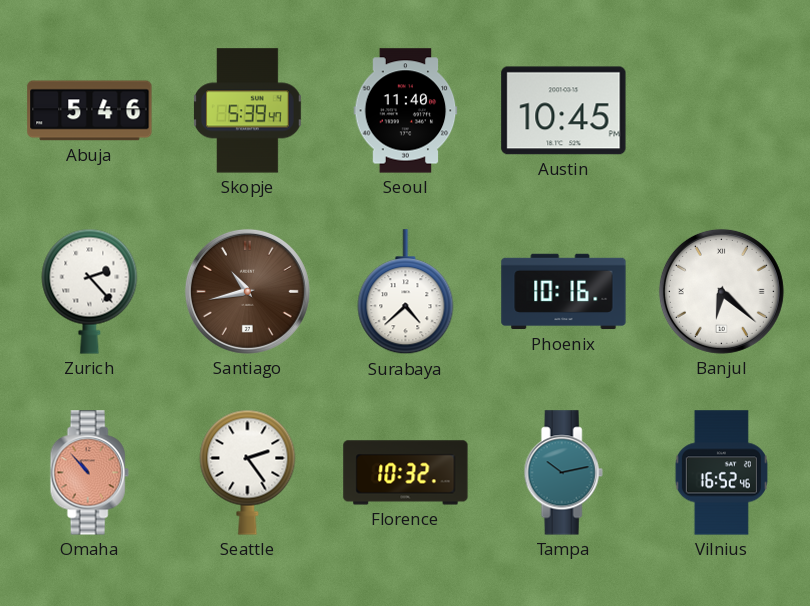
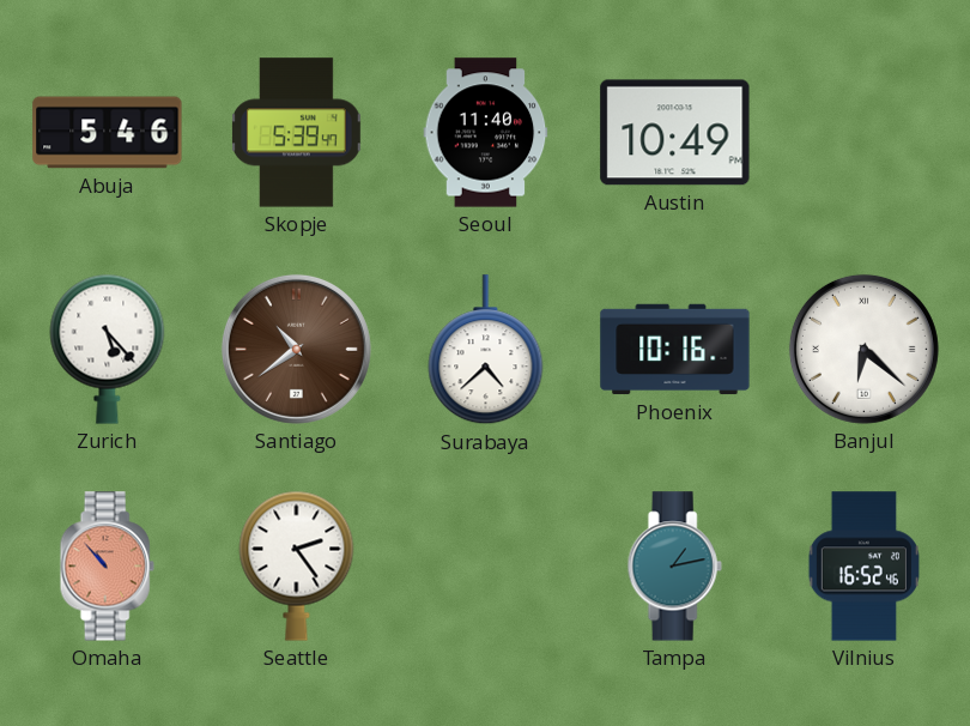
Austin: 10:45 -> 10:49
Zurich: 2:23 -> 5:23
Santiago: 10:43 -> 10:39
Florence: 10:32 -> none
Tampa: 10:13 -> 1:13
